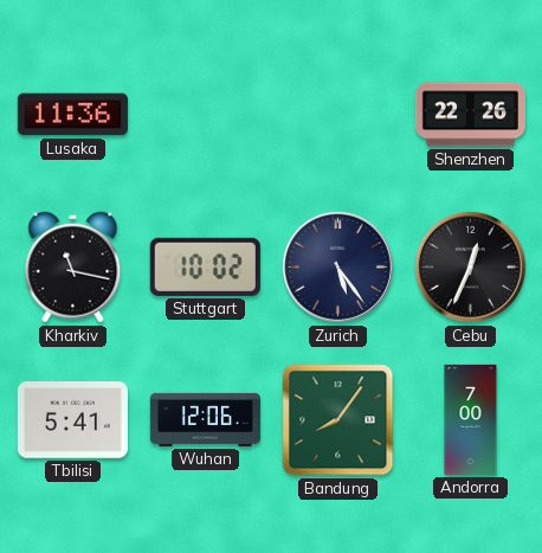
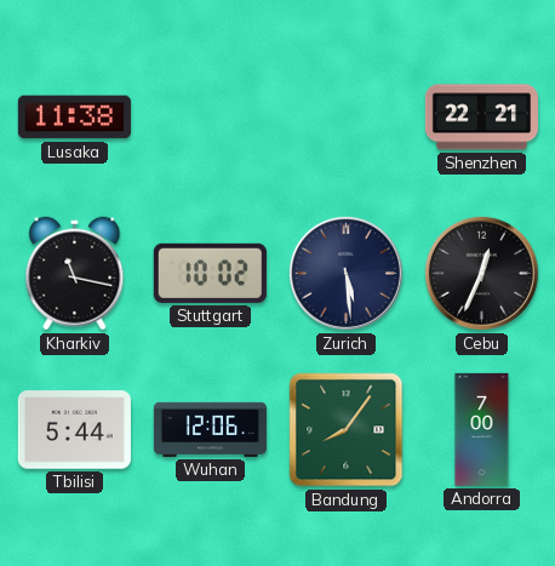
Lusaka: 11:36 -> 11:38
Shenzhen: 22:26 -> 22:21
Zurich: 5:24 -> 5:29
Tbilisi: 5:41 -> 5:44
